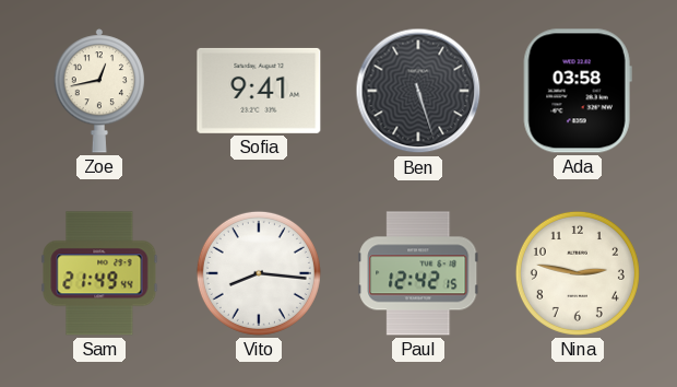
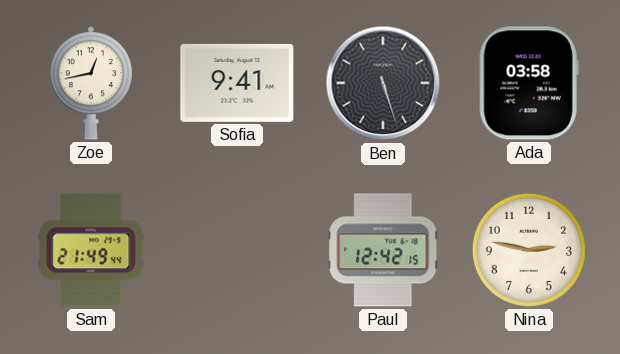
Vito: 8:16 -> none
